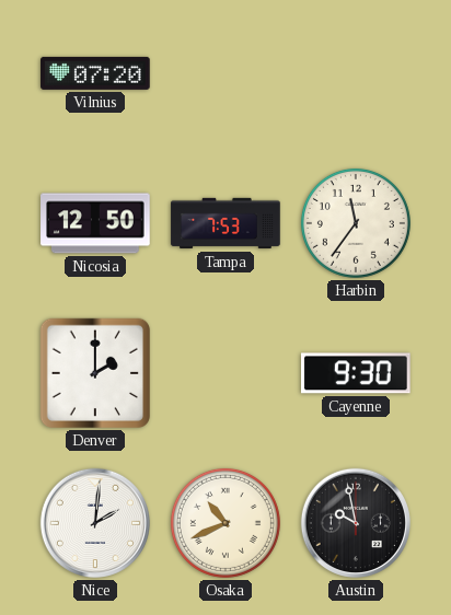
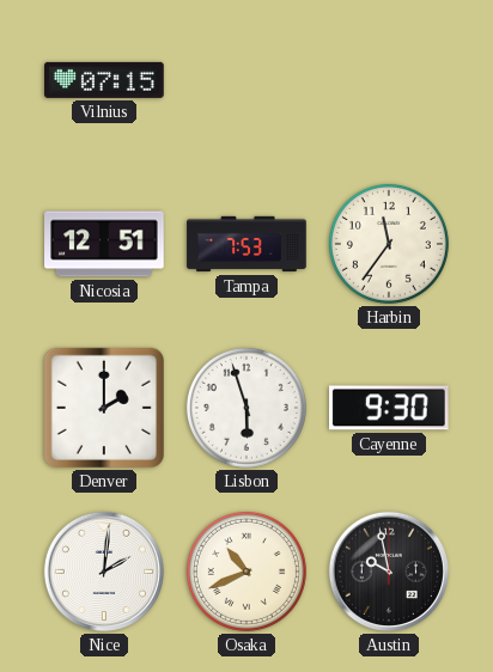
Vilnius: 07:20 -> 07:15
Nicosia: 12:50 -> 12:51
Lisbon: none -> 5:57
